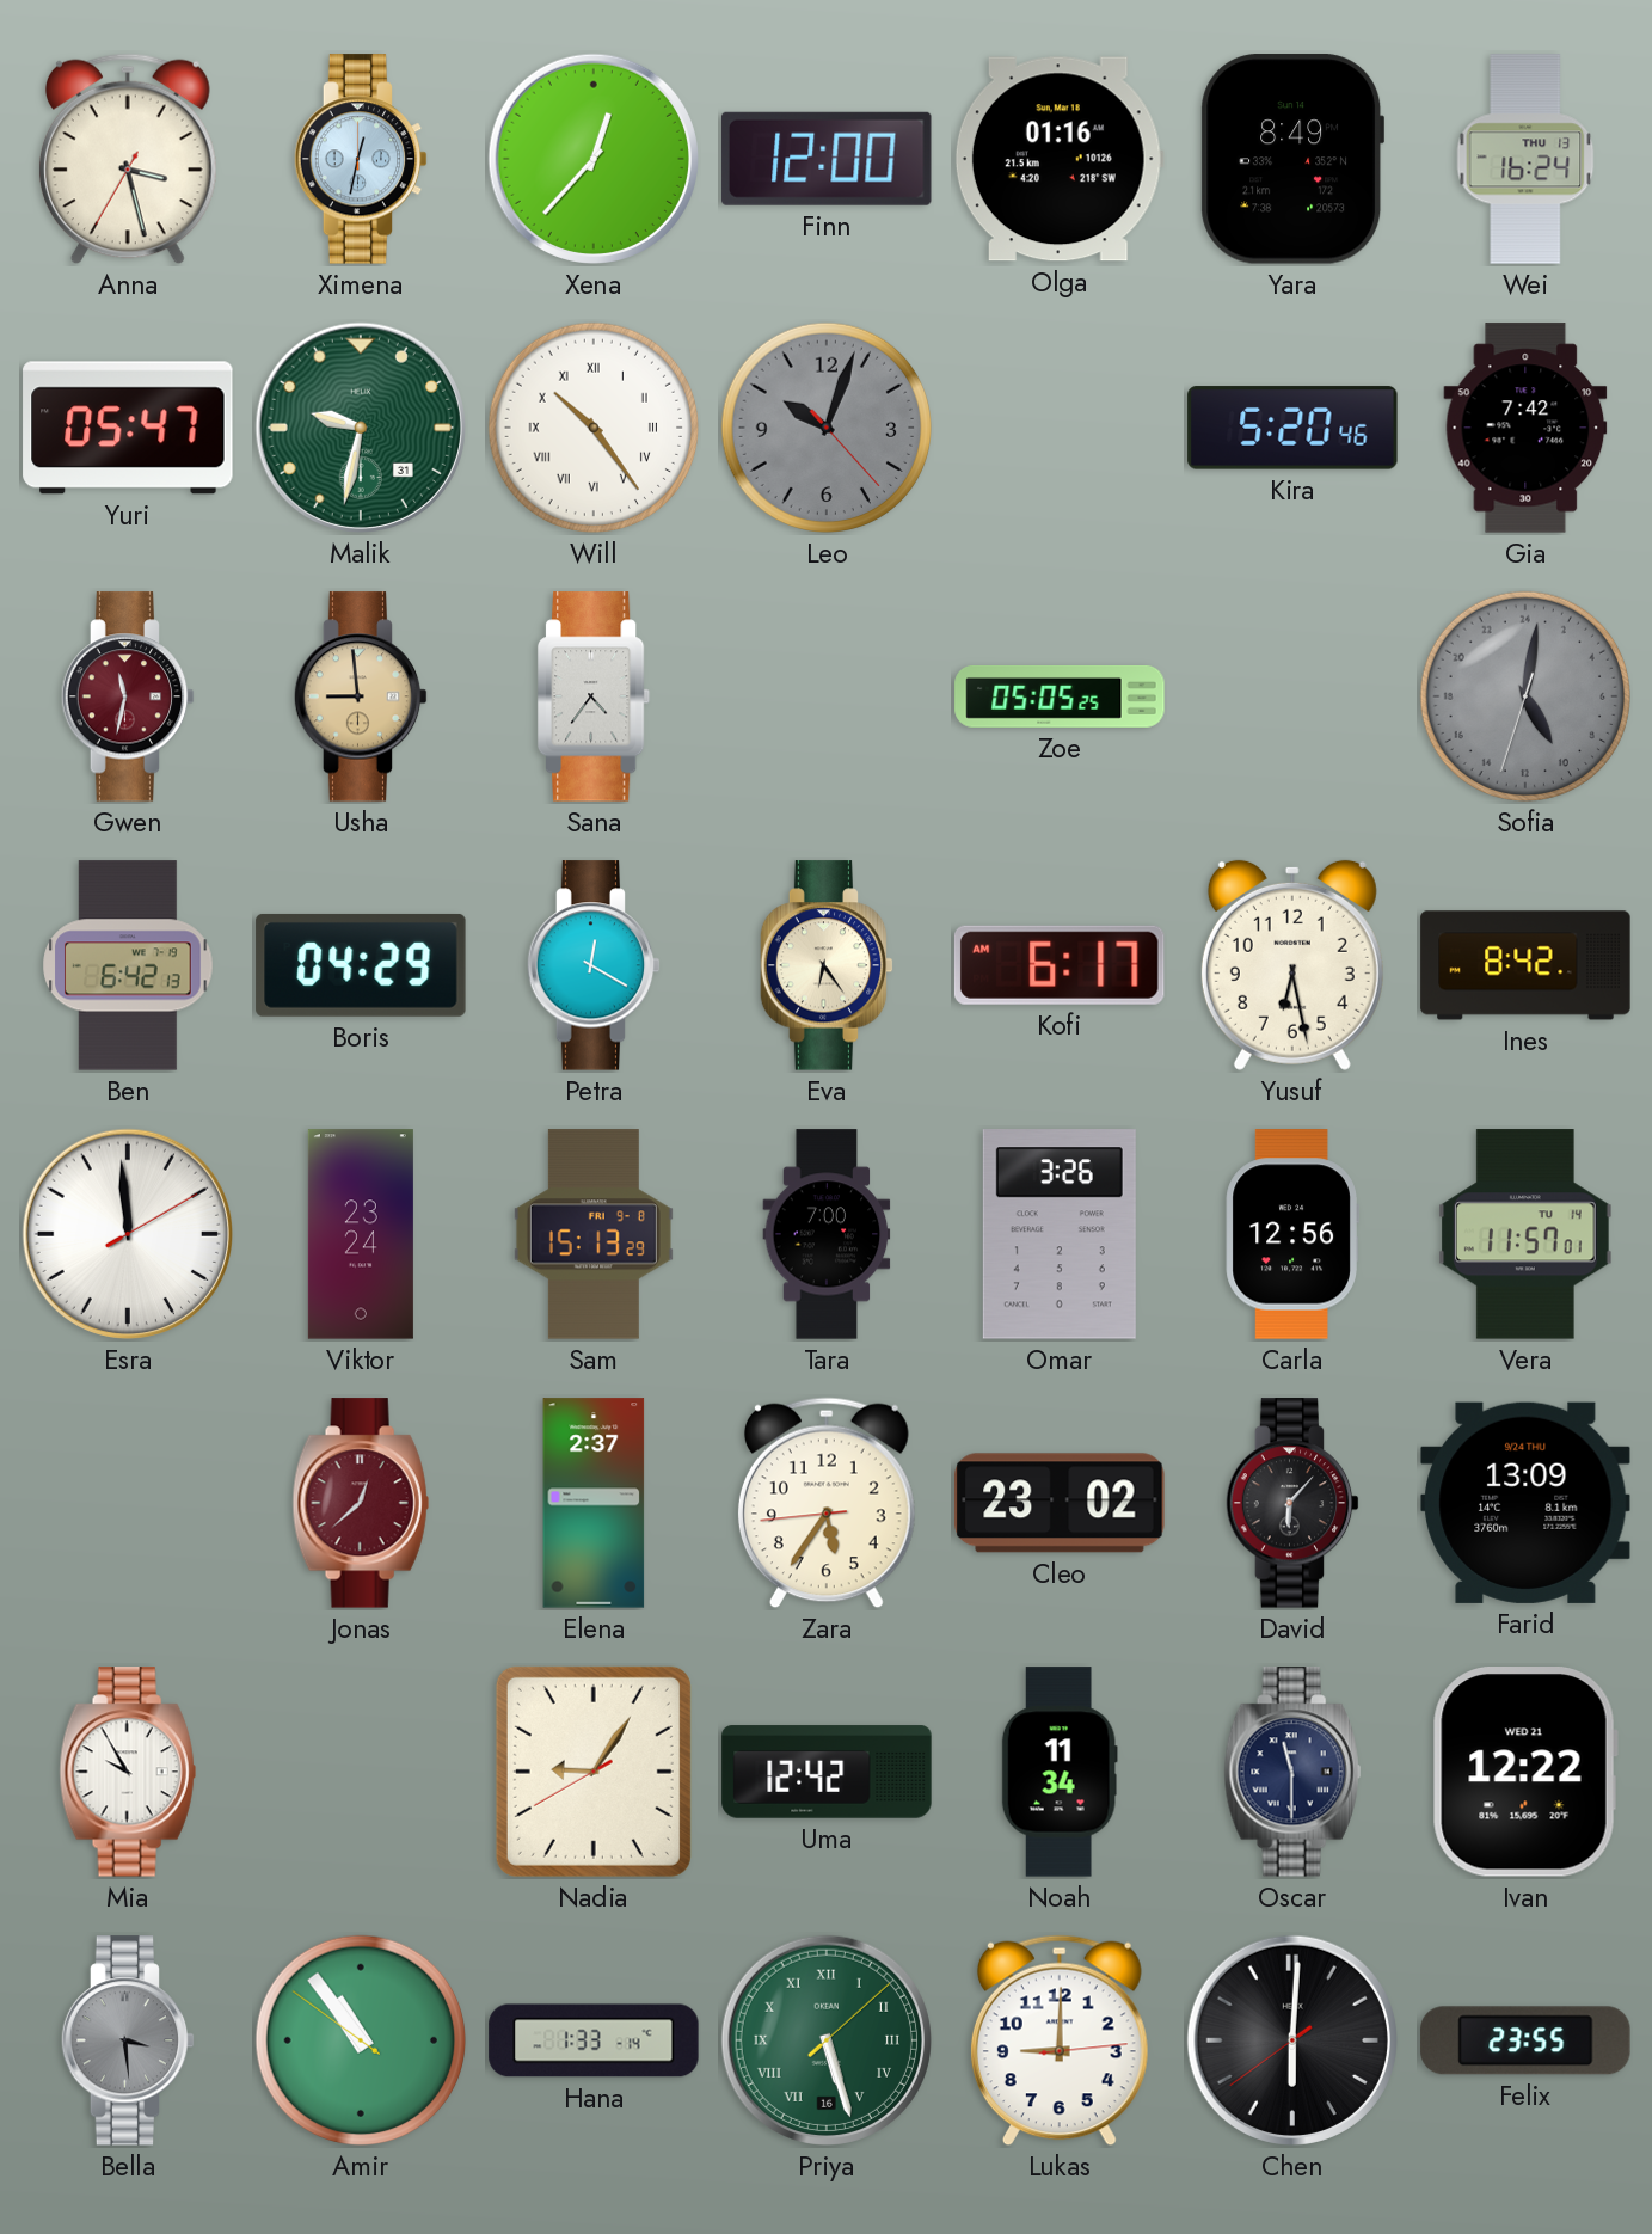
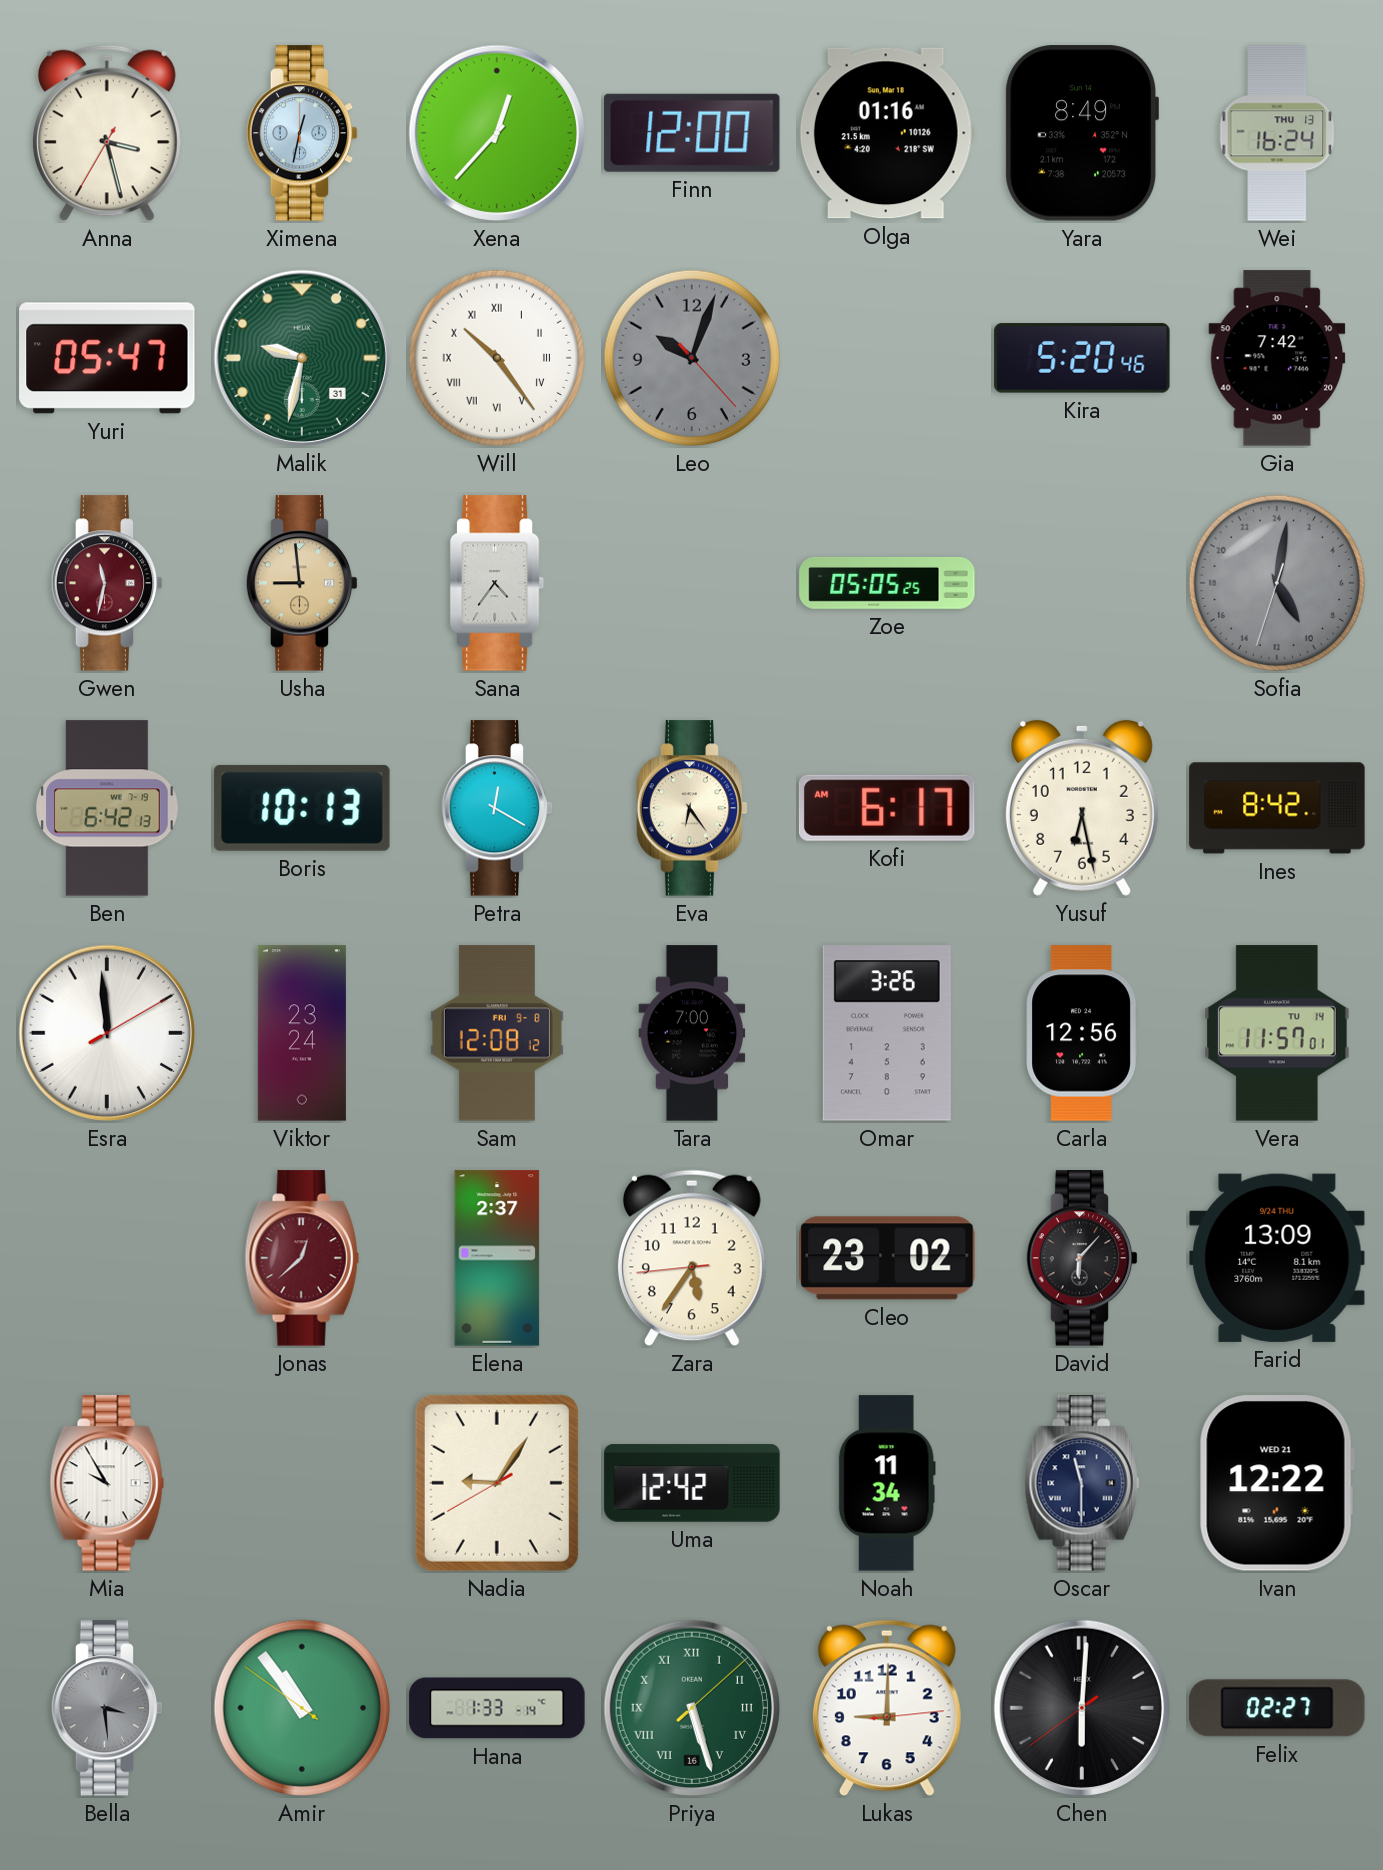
Boris: 04:29 -> 10:13
Sam: 15:13 -> 12:08
Felix: 23:55 -> 02:27
